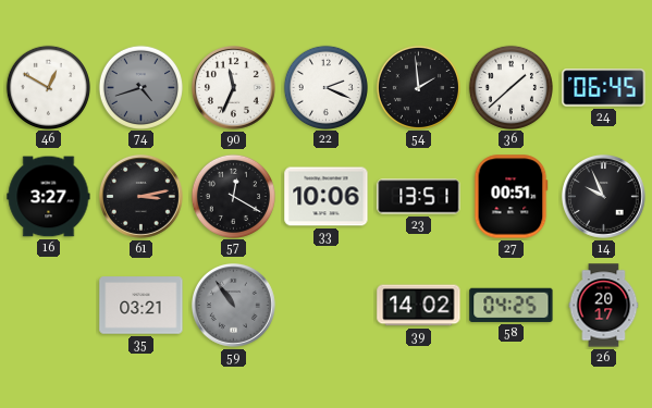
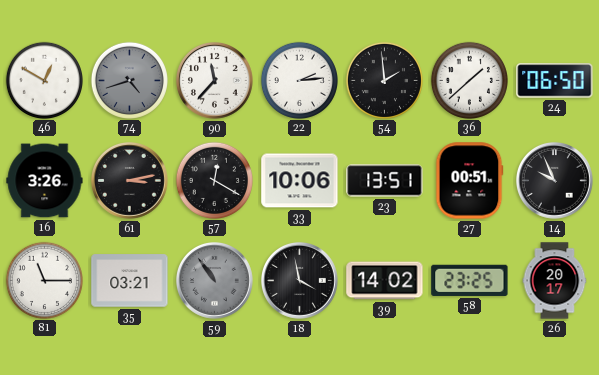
90: 11:34 -> 11:37
22: 2:19 -> 2:14
24: 06:45 -> 06:50
16: 3:27 -> 3:26
81: none -> 11:15
18: none -> 3:58
58: 04:25 -> 23:25
